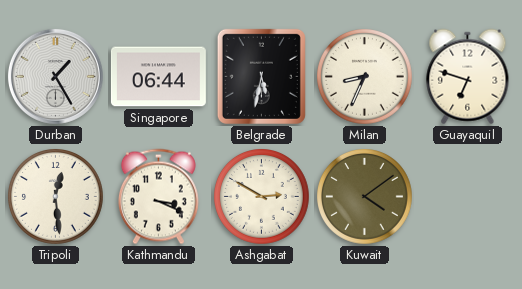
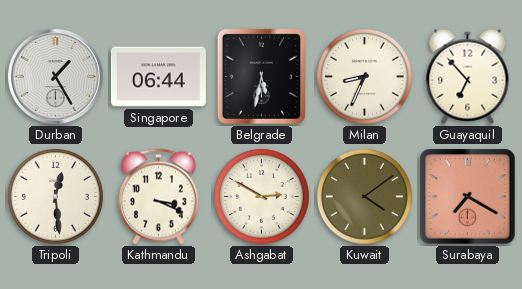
Guayaquil: 6:48 -> 6:53
Surabaya: none -> 7:20
